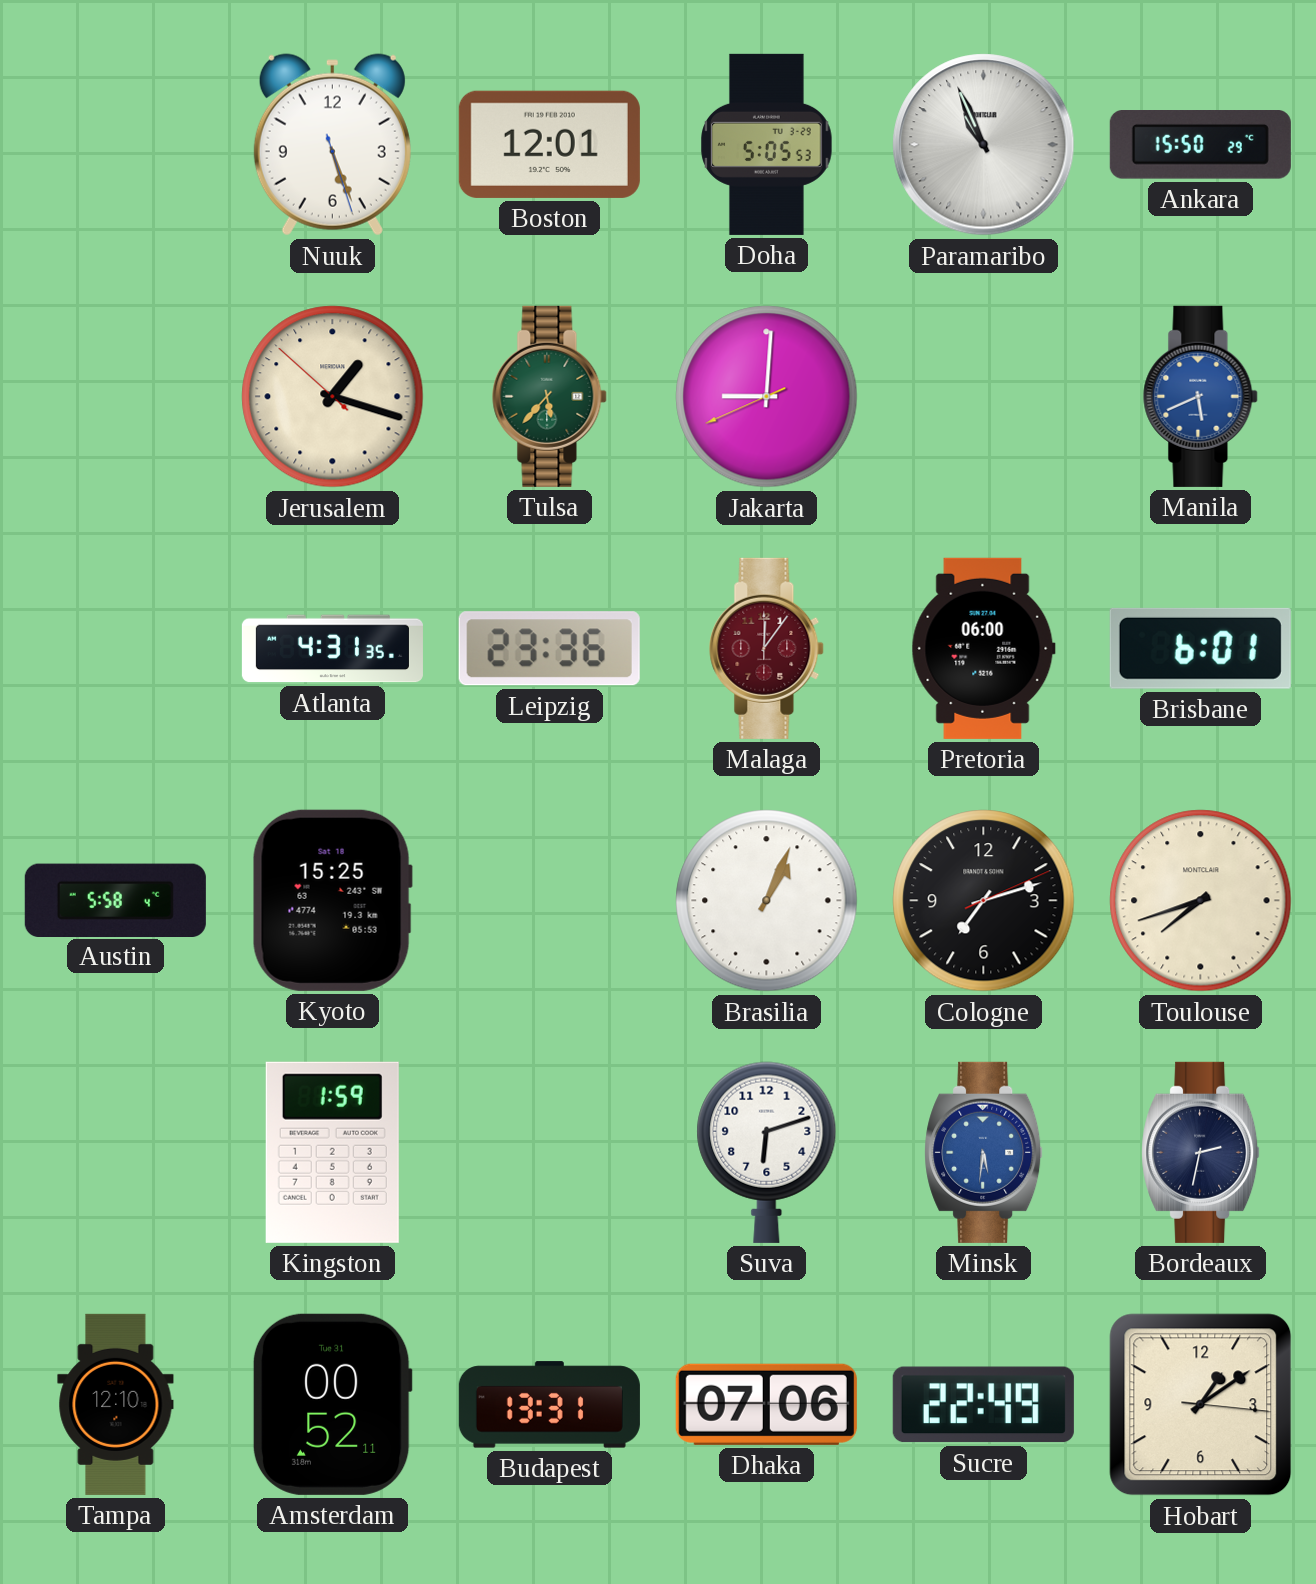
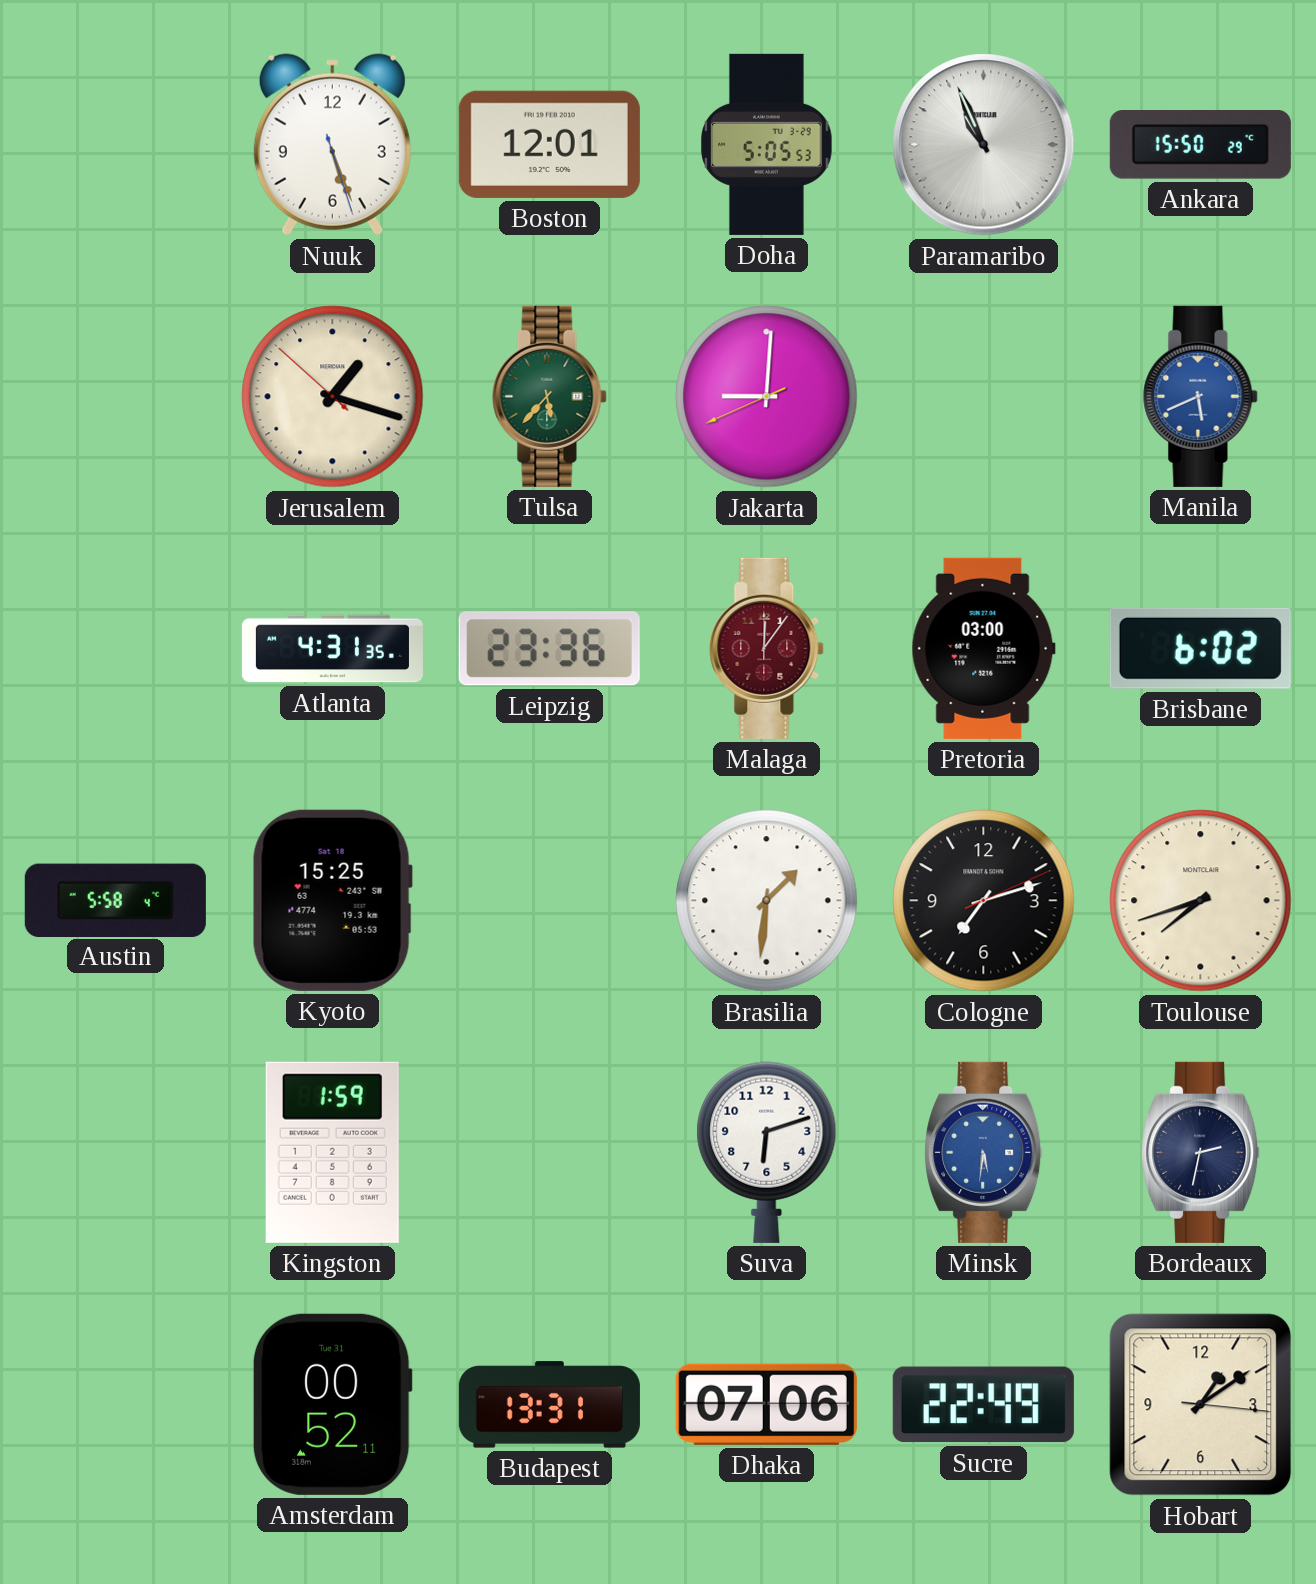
Pretoria: 06:00 -> 03:00
Brisbane: 6:01 -> 6:02
Brasilia: 1:04 -> 1:31
Tampa: 12:10 -> none
